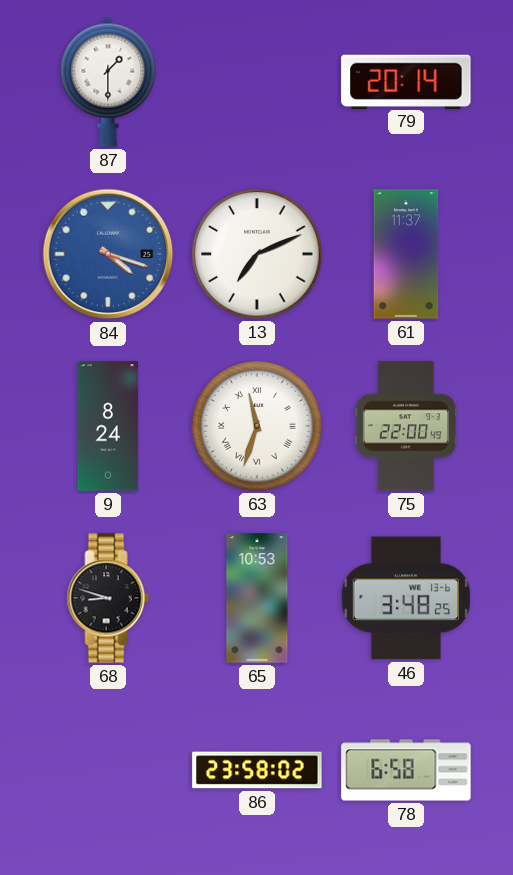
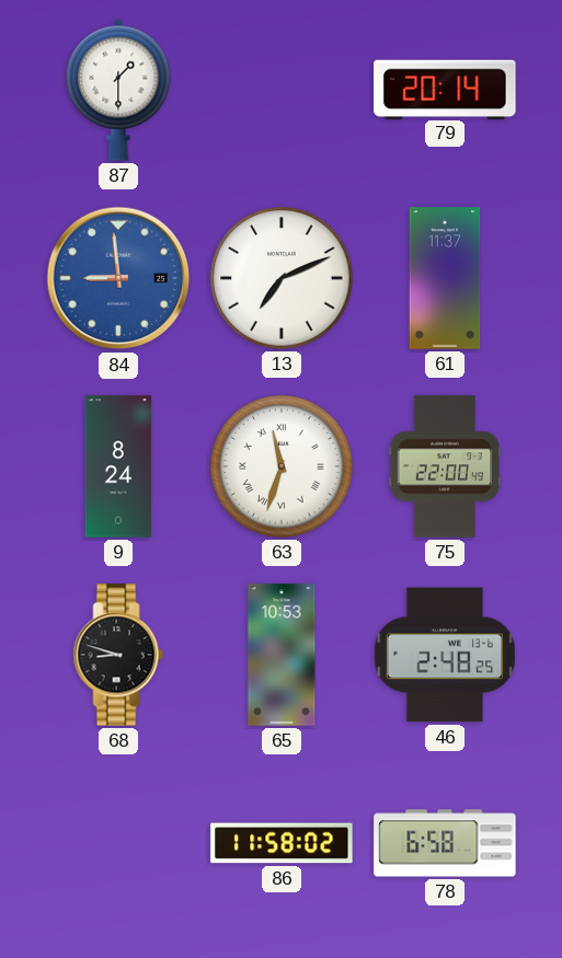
84: 4:18 -> 8:59
46: 3:48 -> 2:48
86: 23:58 -> 11:58
